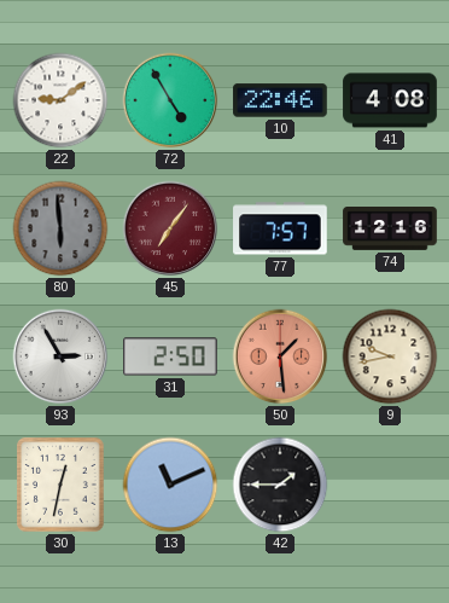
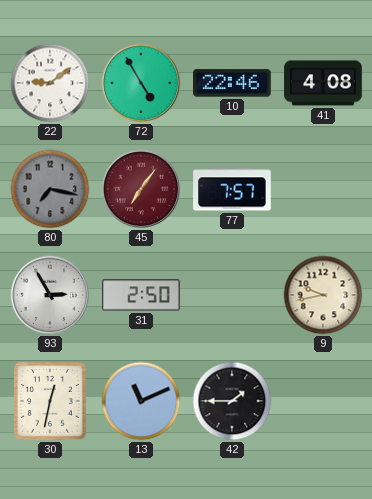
80: 5:59 -> 7:17
74: 12:16 -> none
50: 1:29 -> none
